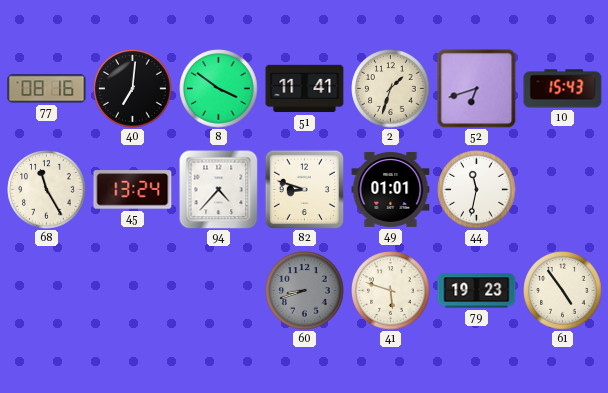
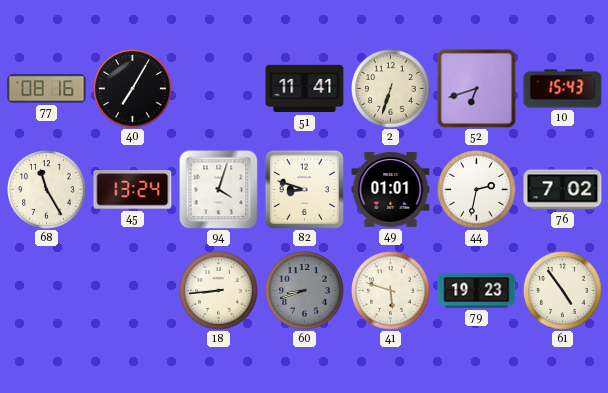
40: 7:01 -> 7:05
8: 3:51 -> none
2: 1:33 -> 6:33
94: 4:37 -> 4:03
44: 11:32 -> 2:32
76: none -> 7:02
18: none -> 8:44
